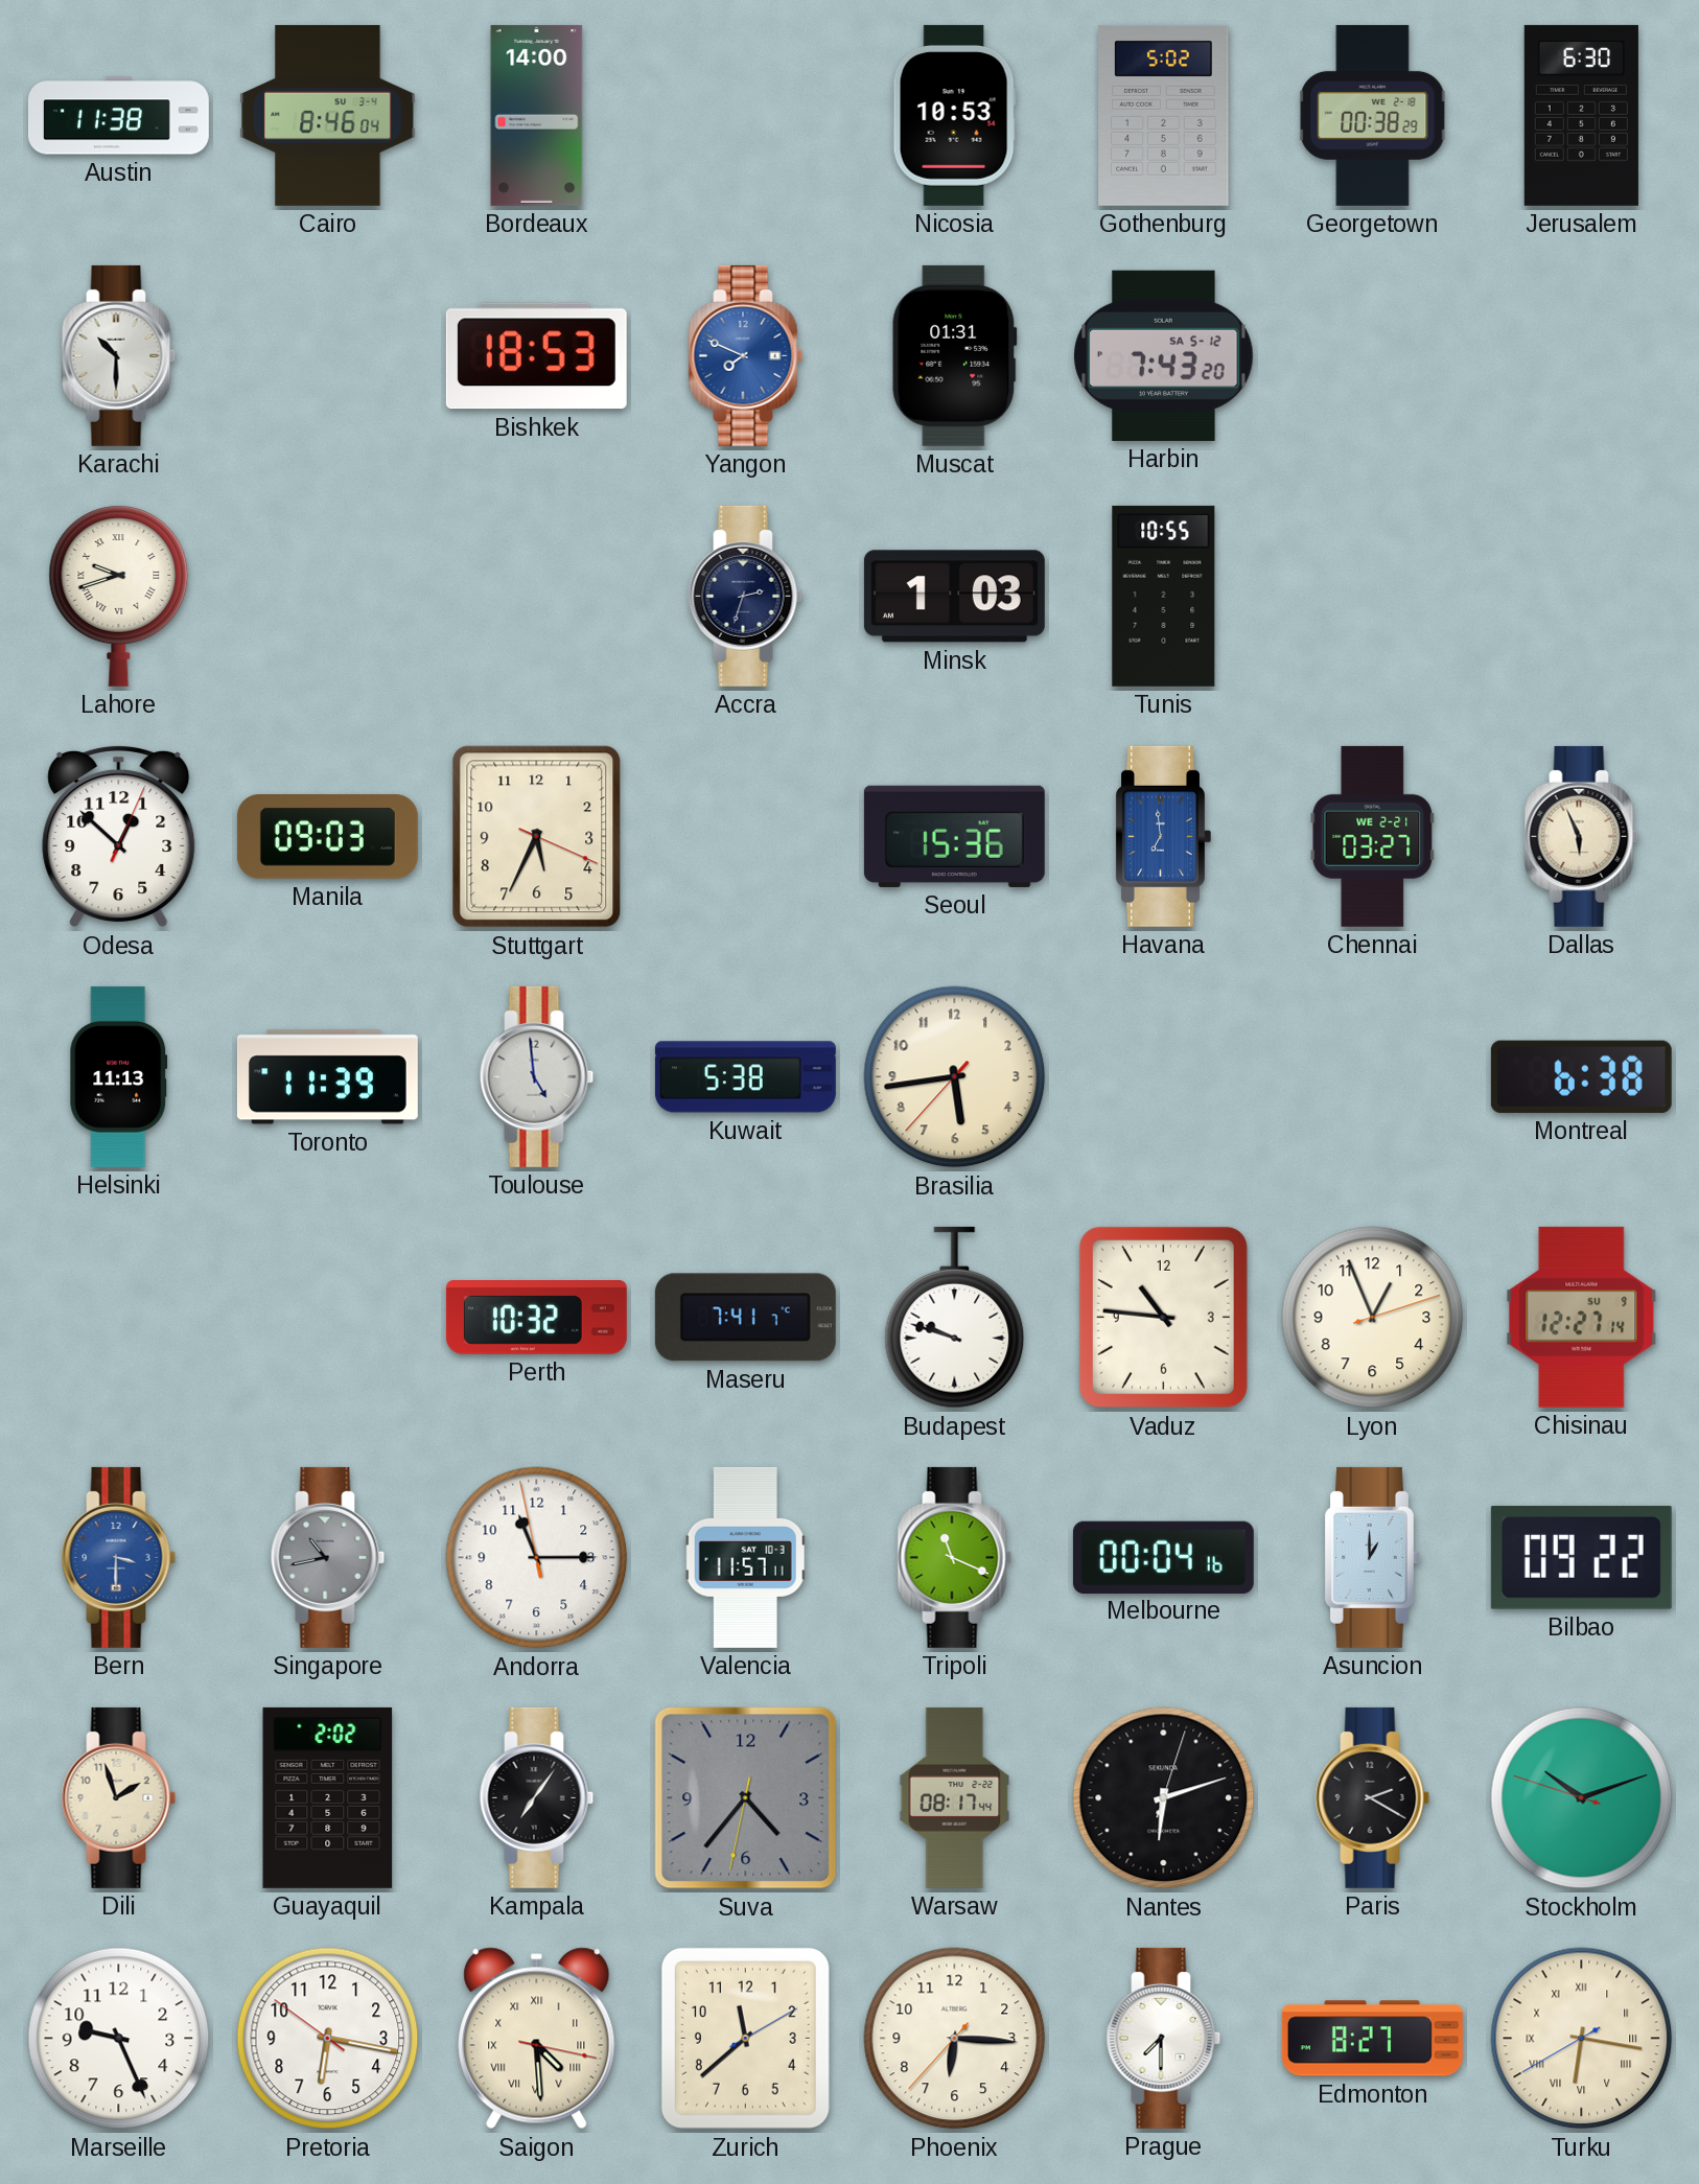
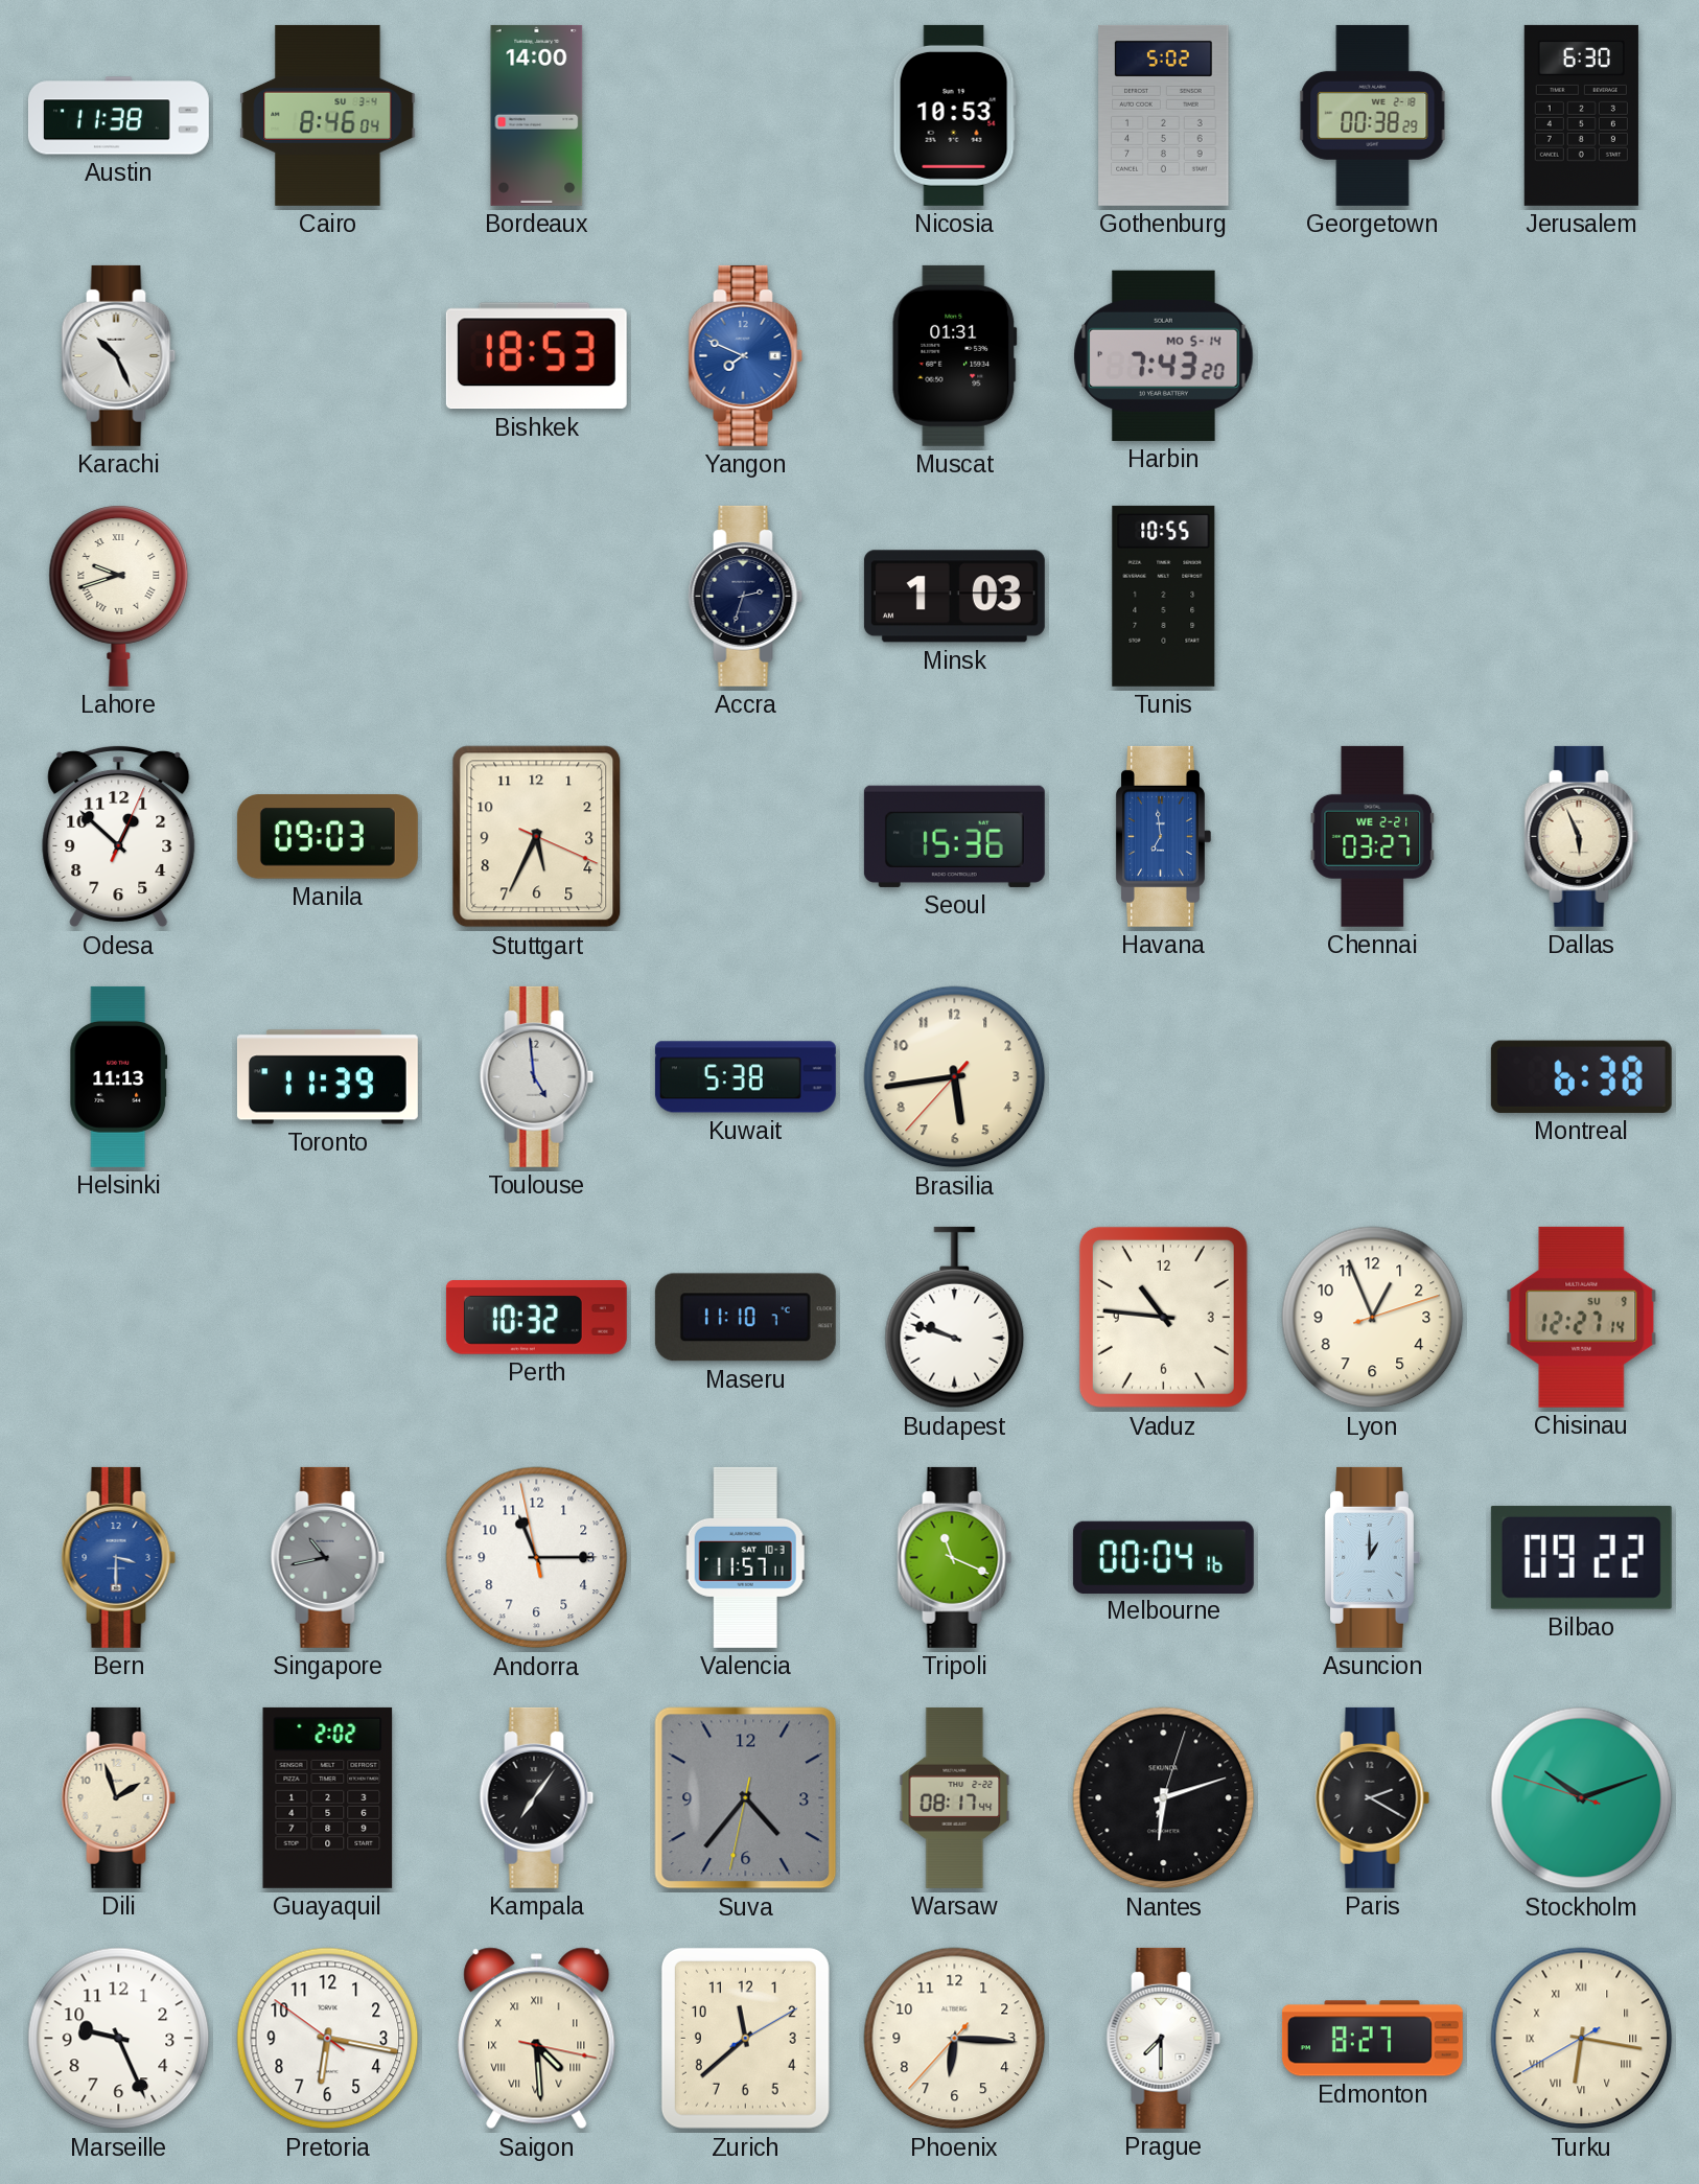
Karachi: 10:30 -> 10:26
Harbin date: SA 5-12 -> MO 5-14
Maseru: 7:41 -> 11:10
